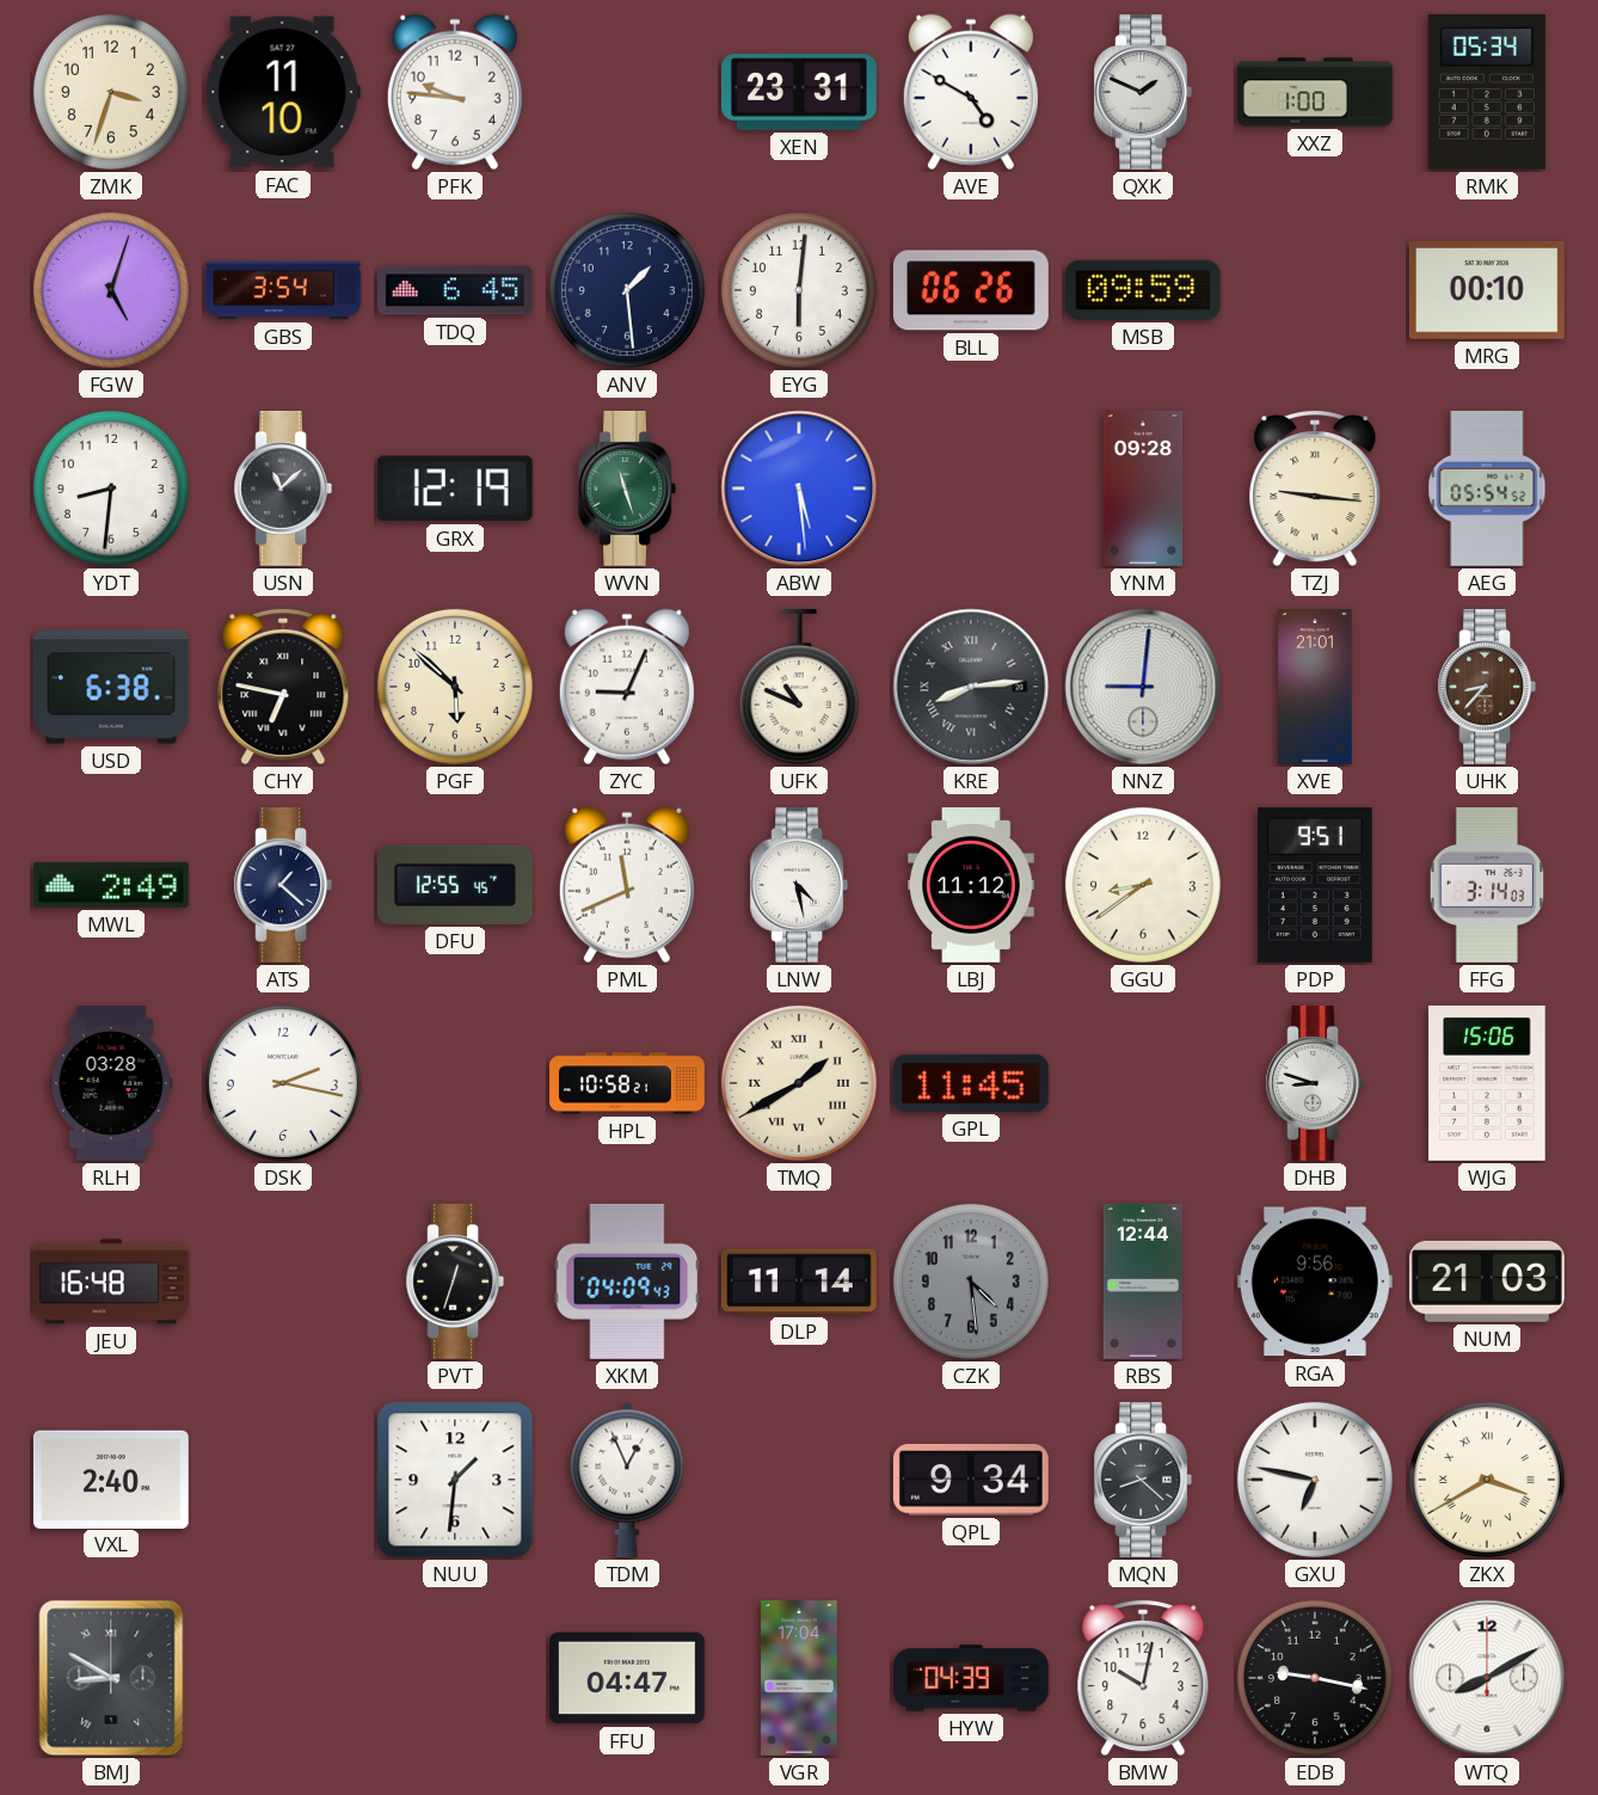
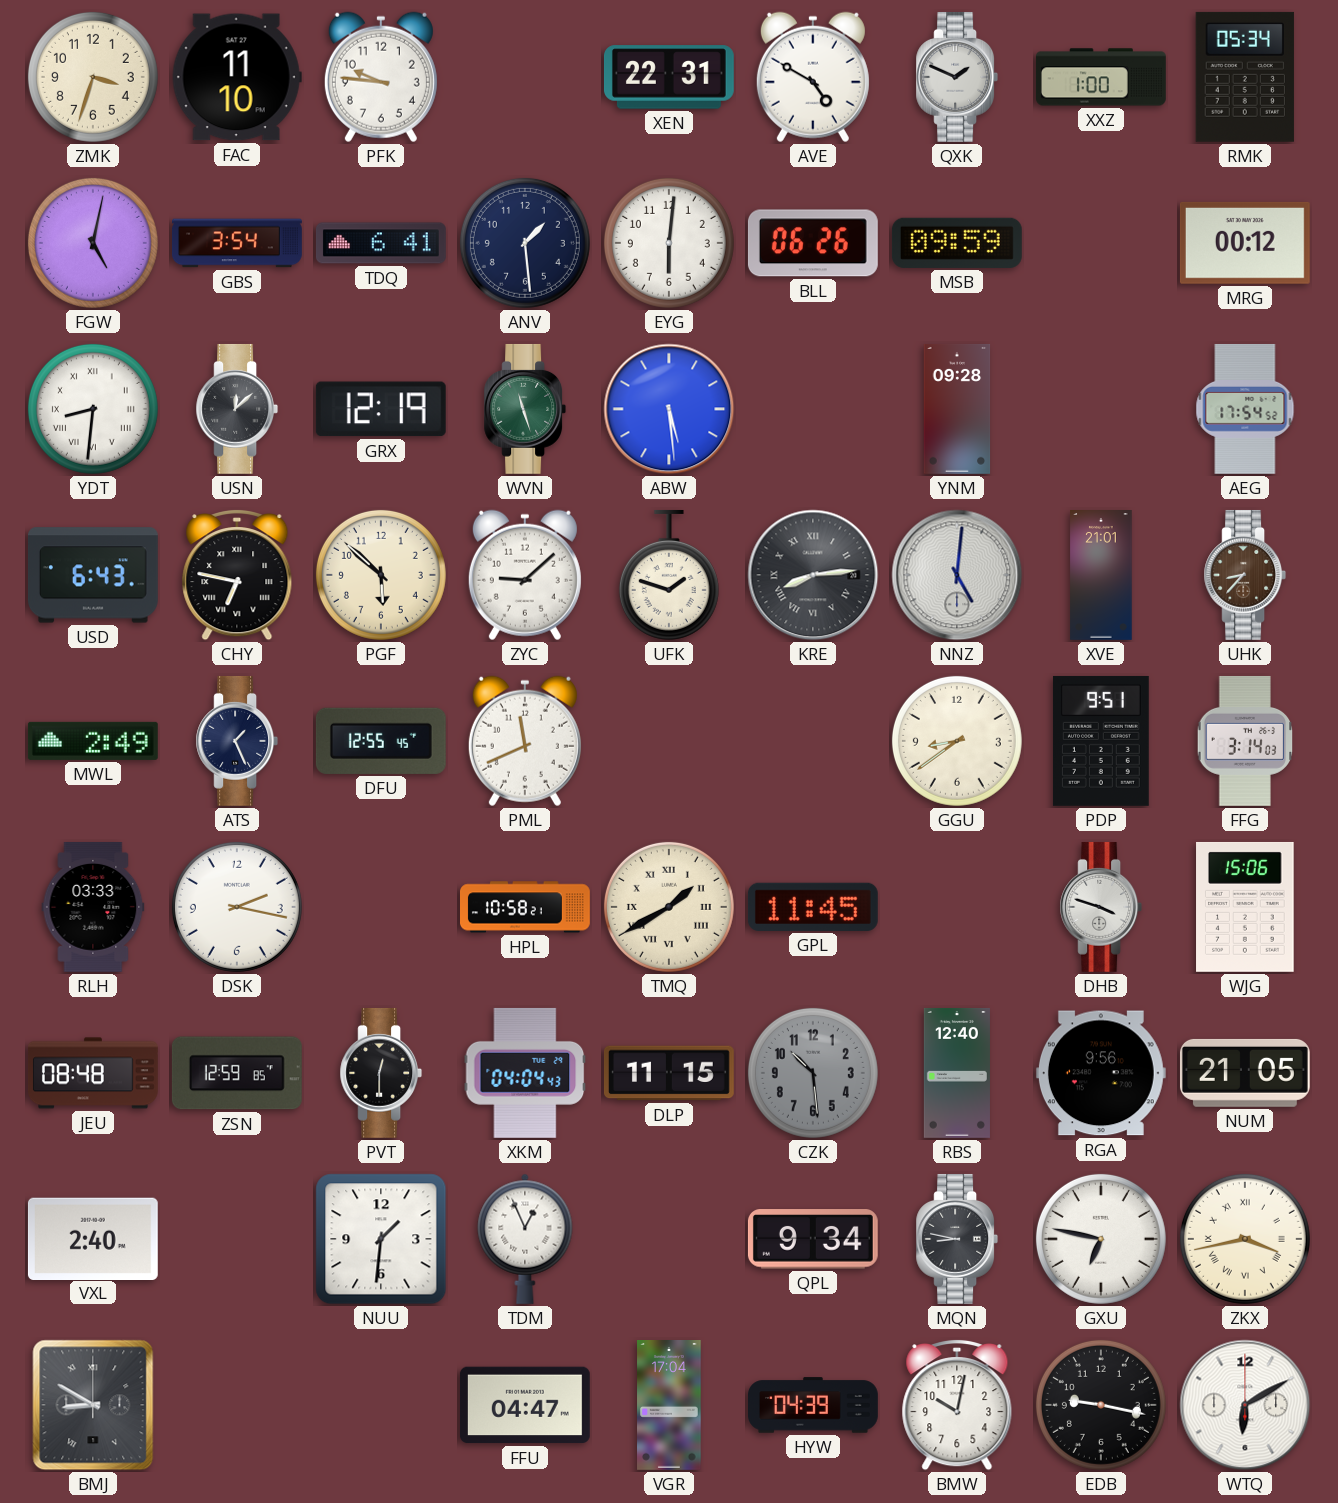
XEN: 23:31 -> 22:31
FGW: 5:03 -> 5:02
TDQ: 6:45 -> 6:41
MRG: 00:10 -> 00:12
YDT numerals: Arabic -> Roman
USN: 11:08 -> 12:08
TZJ: 9:16 -> none
AEG: 05:54 -> 17:54
USD: 6:38 -> 6:43
ZYC: 9:04 -> 9:08
UFK: 10:49 -> 1:48
NNZ: 9:01 -> 5:01
ATS: 1:22 -> 1:26
LNW: 4:28 -> none
LBJ: 11:12 -> none
RLH: 03:28 -> 03:33
DHB: 8:48 -> 3:48
JEU: 16:48 -> 08:48
ZSN: none -> 12:59
PVT: 12:33 -> 12:30
XKM: 04:09 -> 04:04
DLP: 11:14 -> 11:15
CZK: 4:29 -> 10:29
RBS: 12:44 -> 12:40
NUM: 21:03 -> 21:05
MQN: 8:22 -> 8:47
ZKX: 3:40 -> 3:43
WTQ: 8:10 -> 6:10
